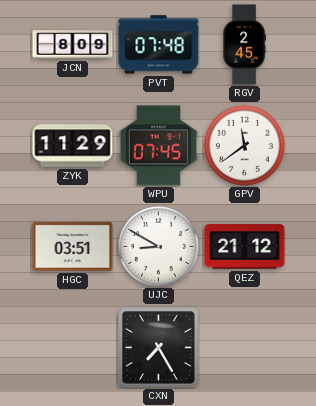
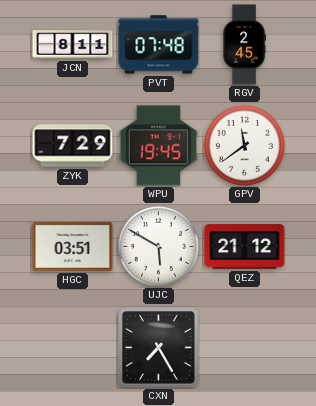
JCN: 8:09 -> 8:11
ZYK: 11:29 -> 7:29
WPU: 07:45 -> 19:45
UJC: 8:50 -> 5:50
